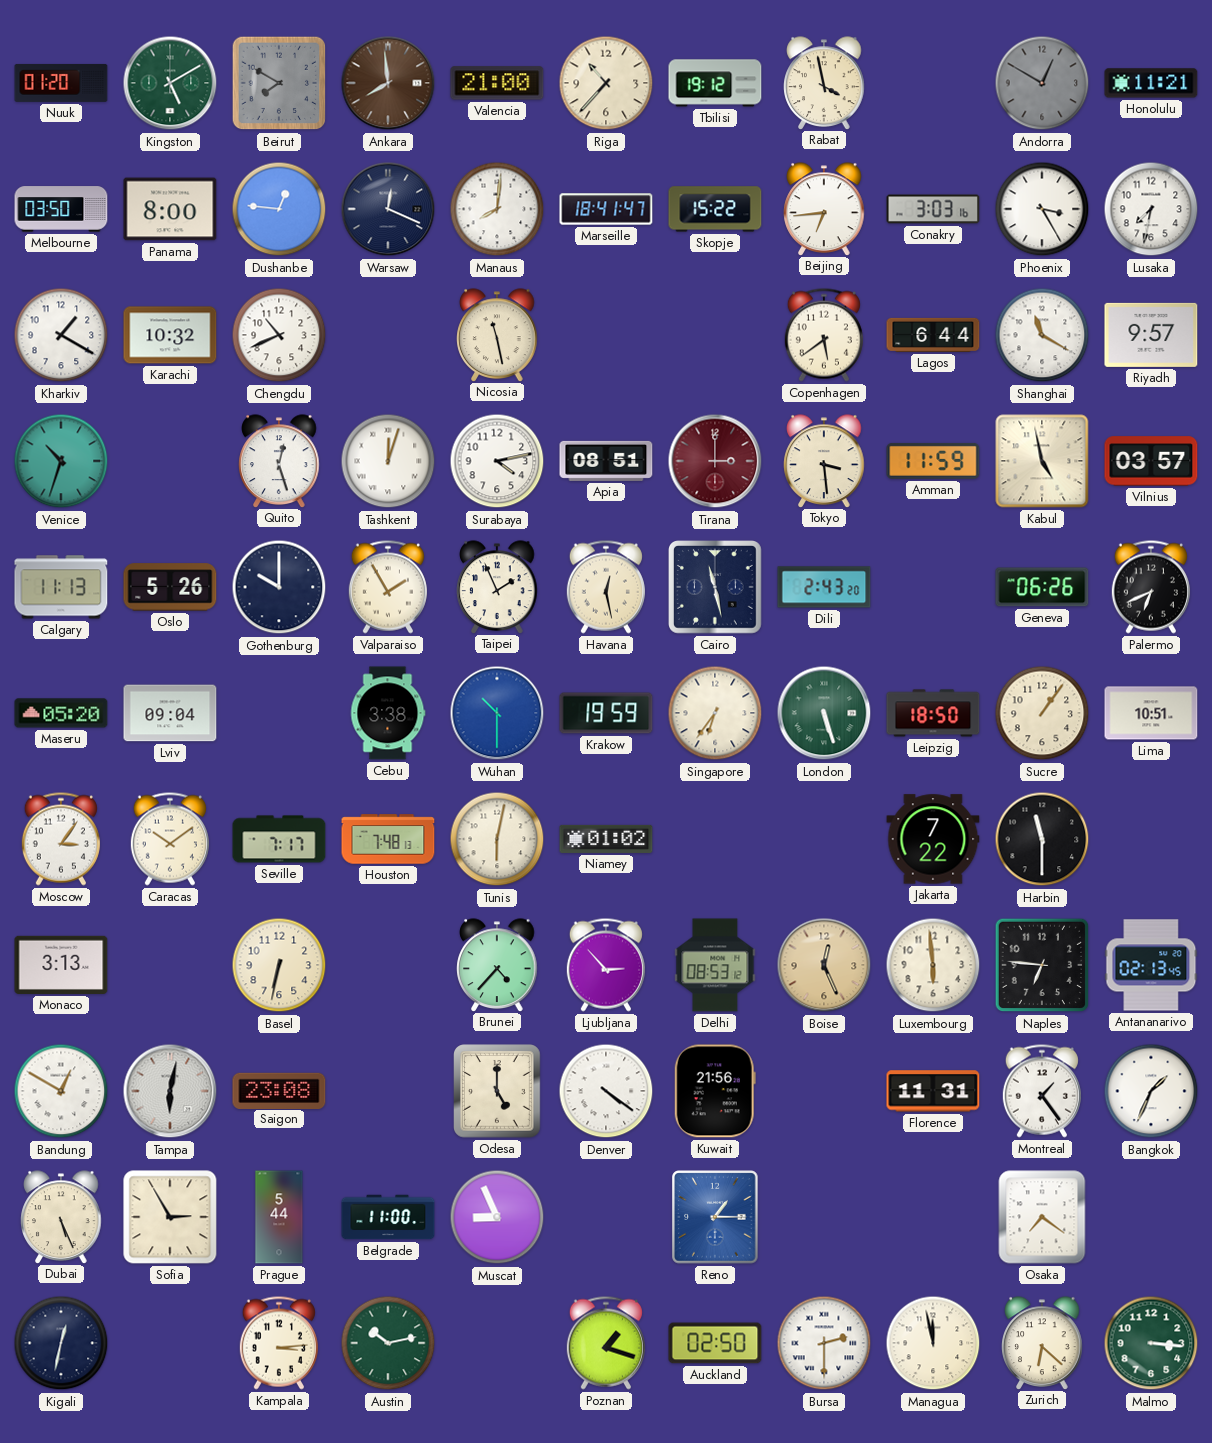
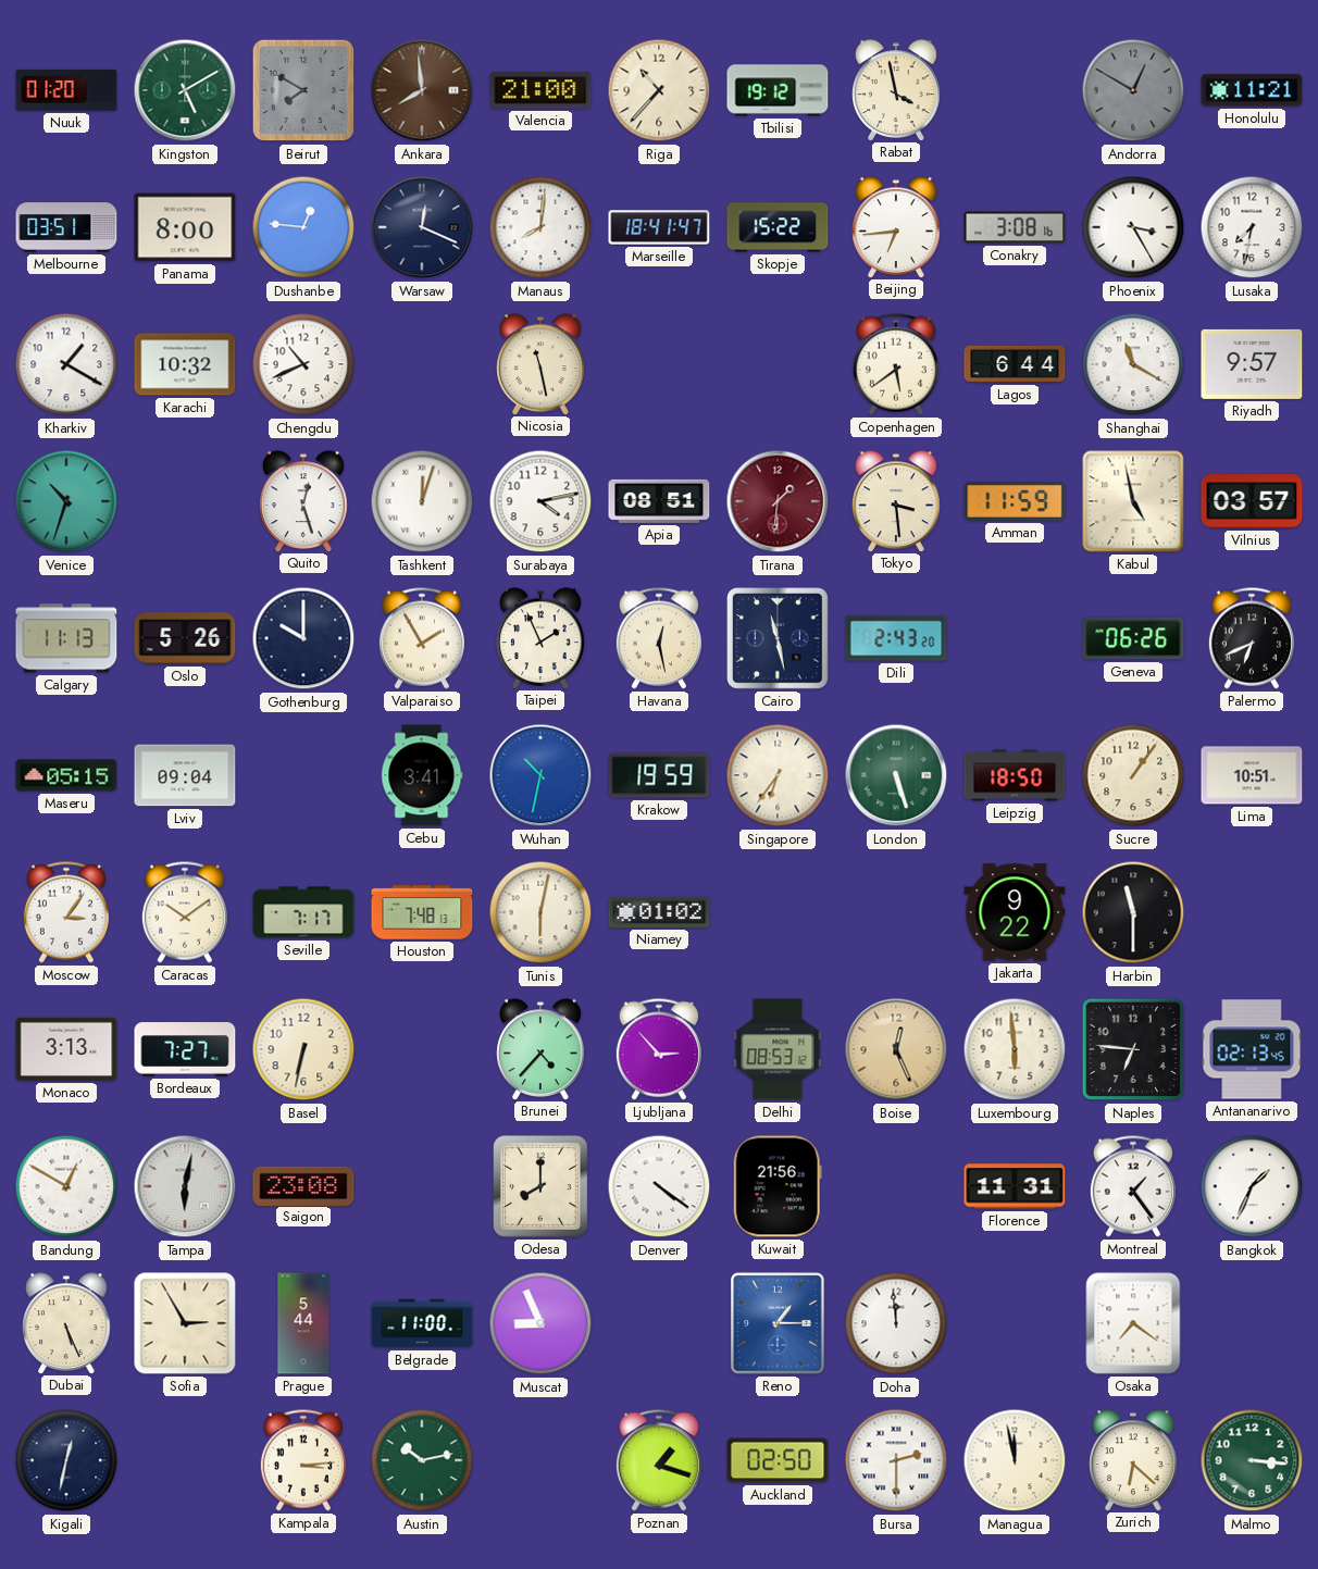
Melbourne: 03:50 -> 03:51
Conakry: 3:03 -> 3:08
Tirana: 3:00 -> 1:31
Maseru: 05:20 -> 05:15
Cebu: 3:38 -> 3:41
Wuhan: 10:30 -> 10:32
Jakarta: 7:22 -> 9:22
Bordeaux: none -> 7:27
Odesa: 5:00 -> 8:00
Doha: none -> 11:59
